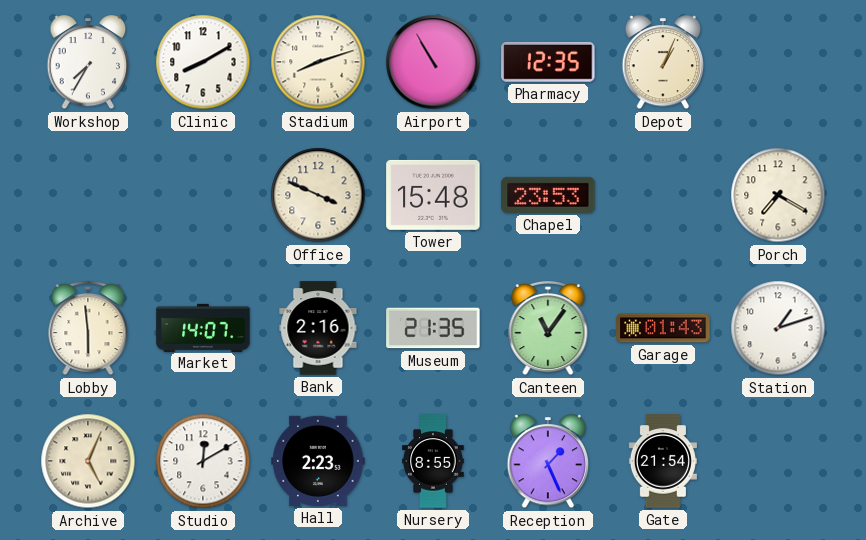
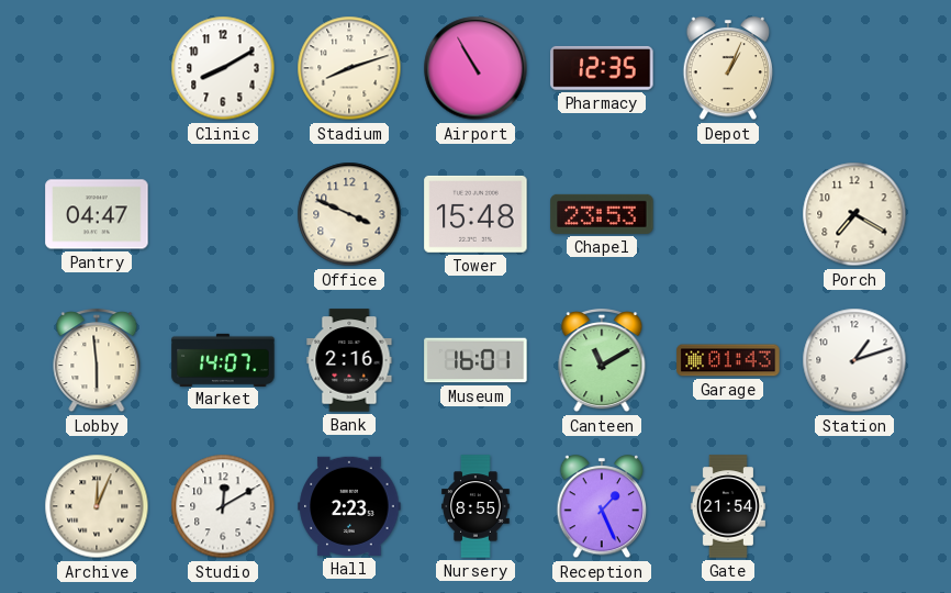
Workshop: 7:35 -> none
Pantry: none -> 04:47
Museum: 21:35 -> 16:01
Canteen: 11:06 -> 11:10
Archive: 5:04 -> 12:04
